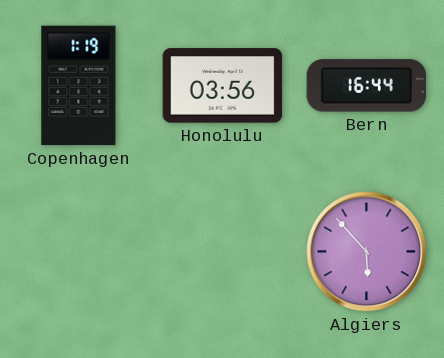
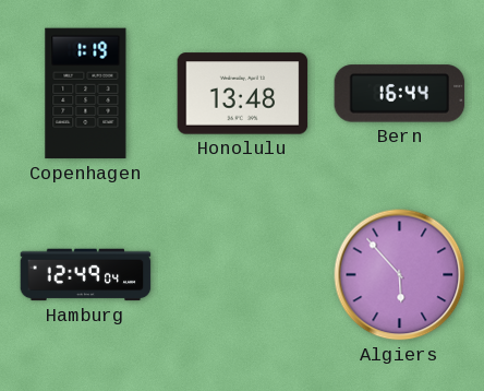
Honolulu: 03:56 -> 13:48
Hamburg: none -> 12:49
